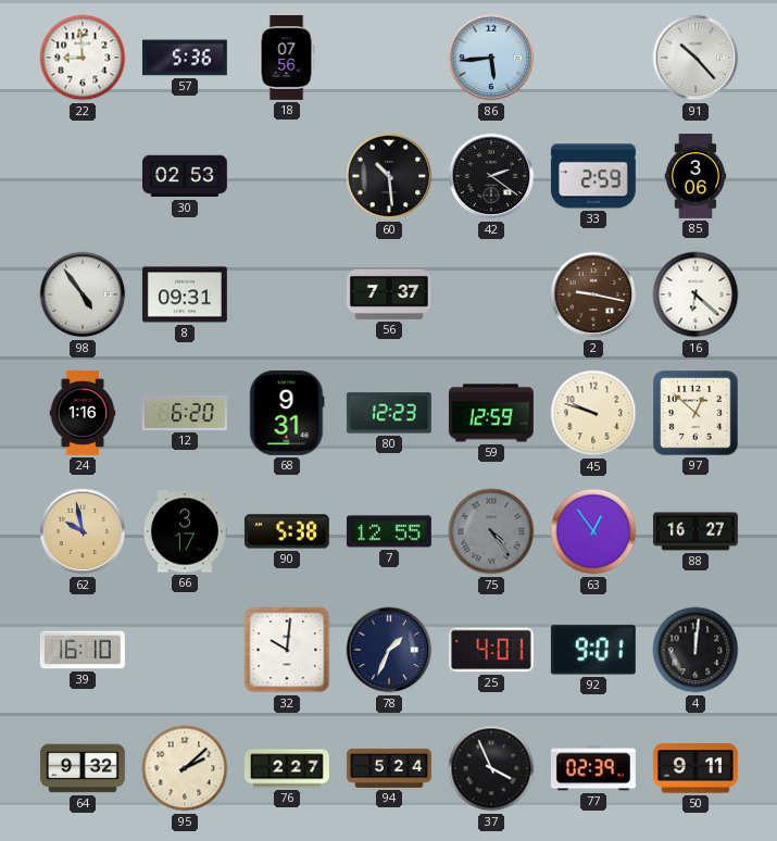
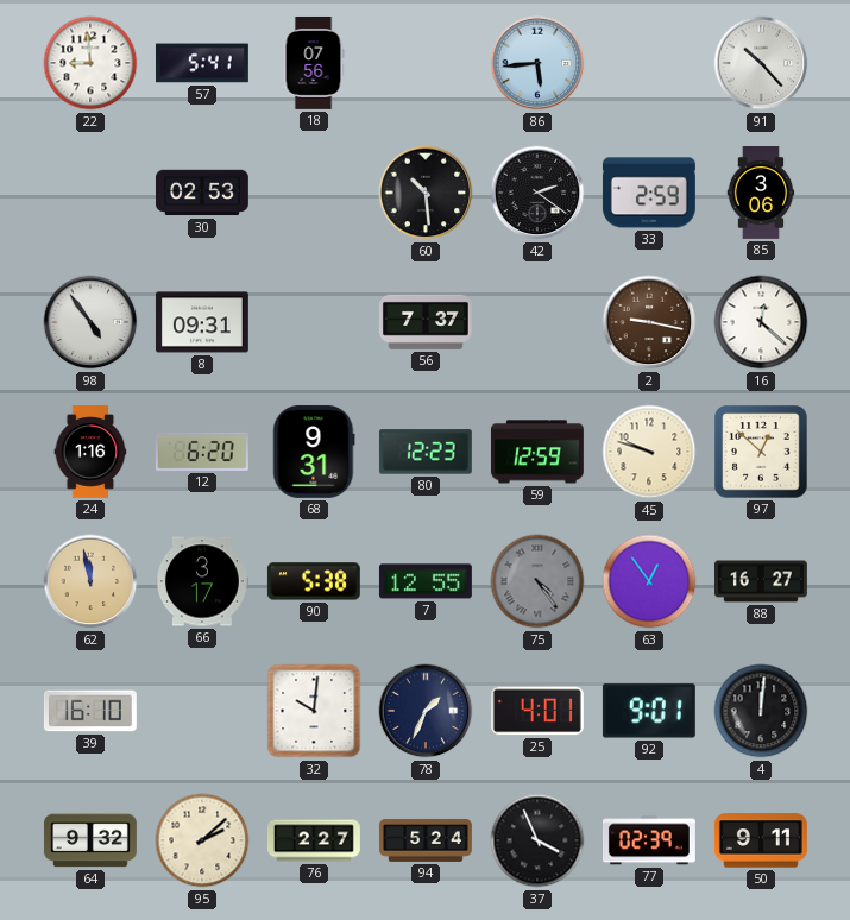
57: 5:36 -> 5:41
16: 6:22 -> 12:22
62: 9:58 -> 11:58
